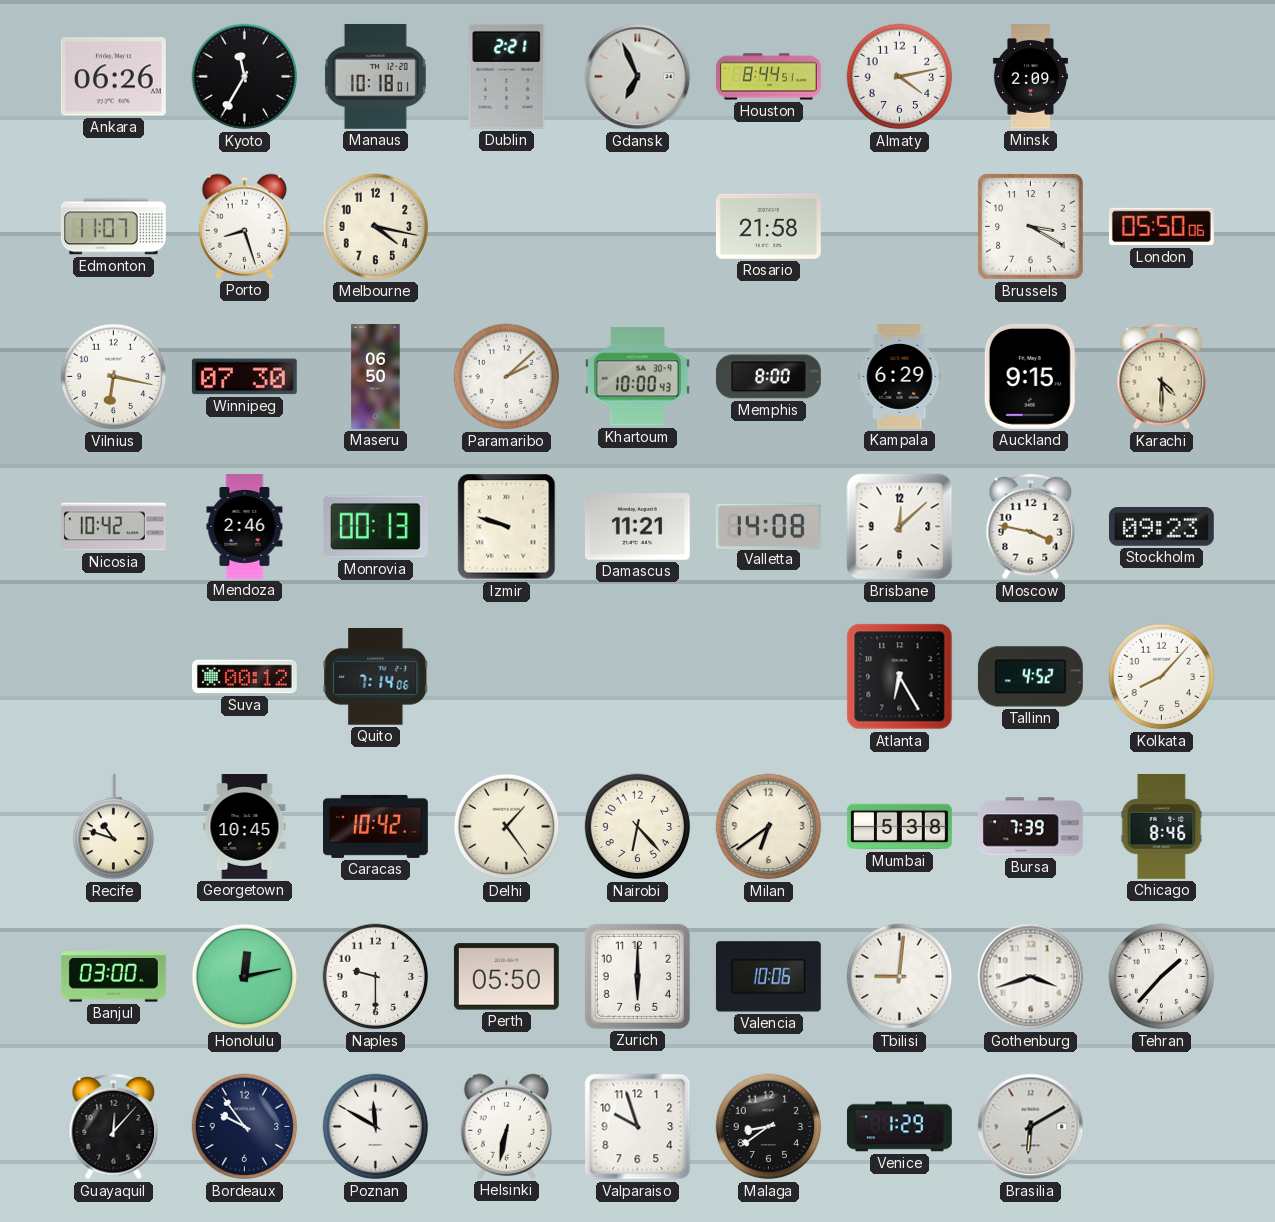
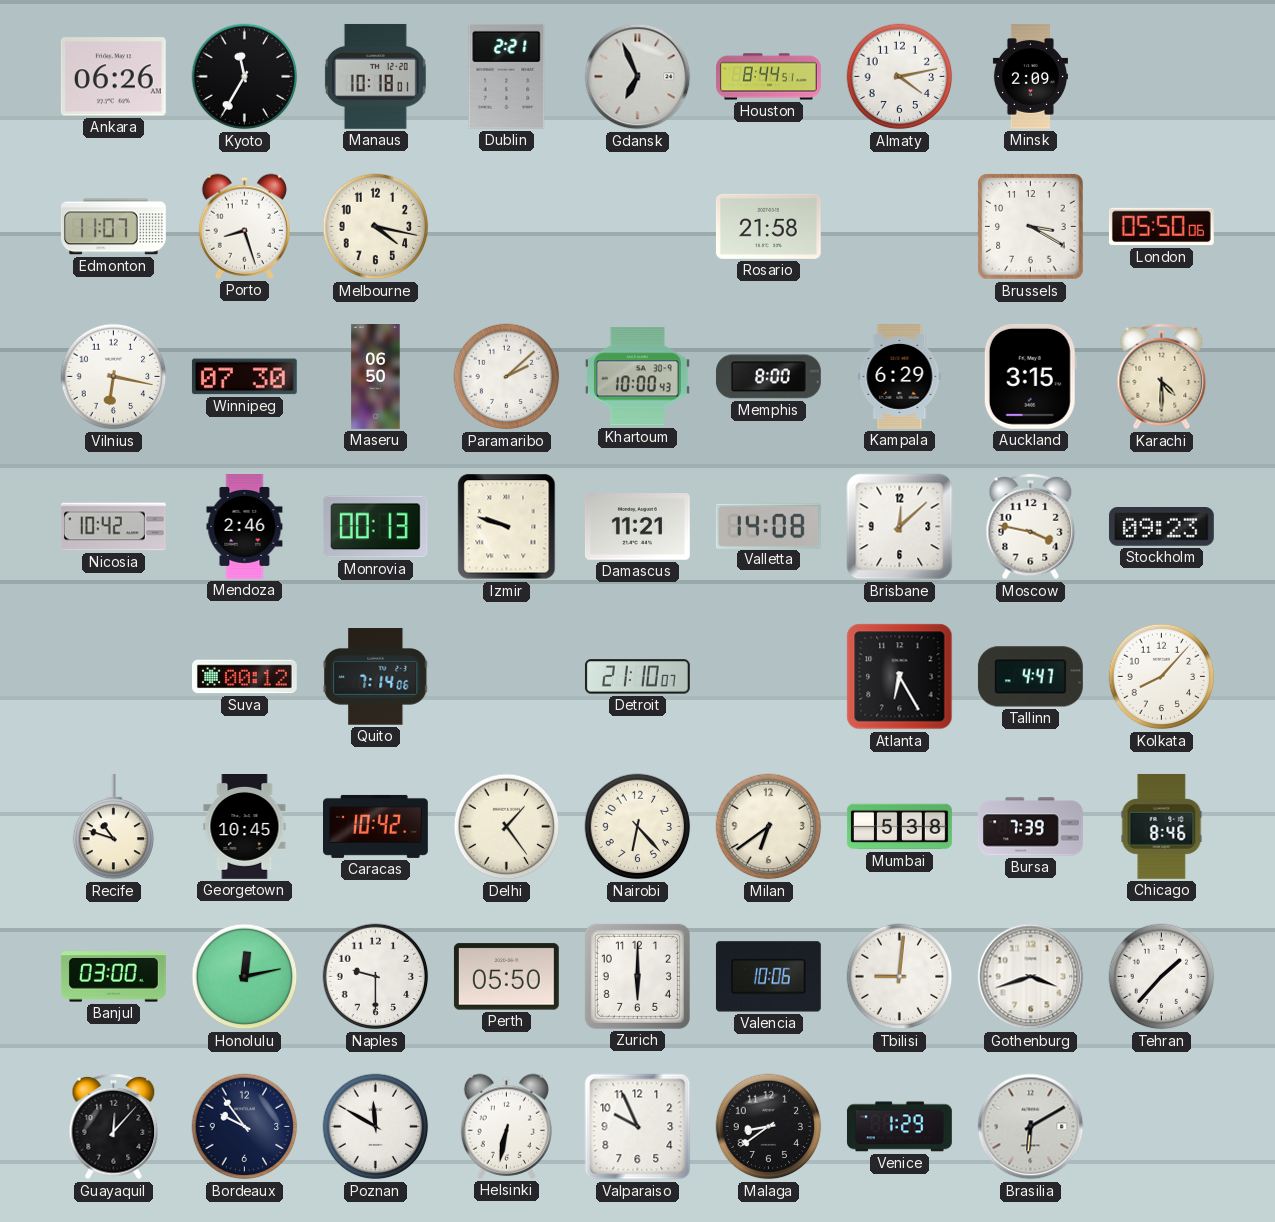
Auckland: 9:15 -> 3:15
Detroit: none -> 21:10
Tallinn: 4:52 -> 4:47
Valparaiso: 9:57 -> 9:56
